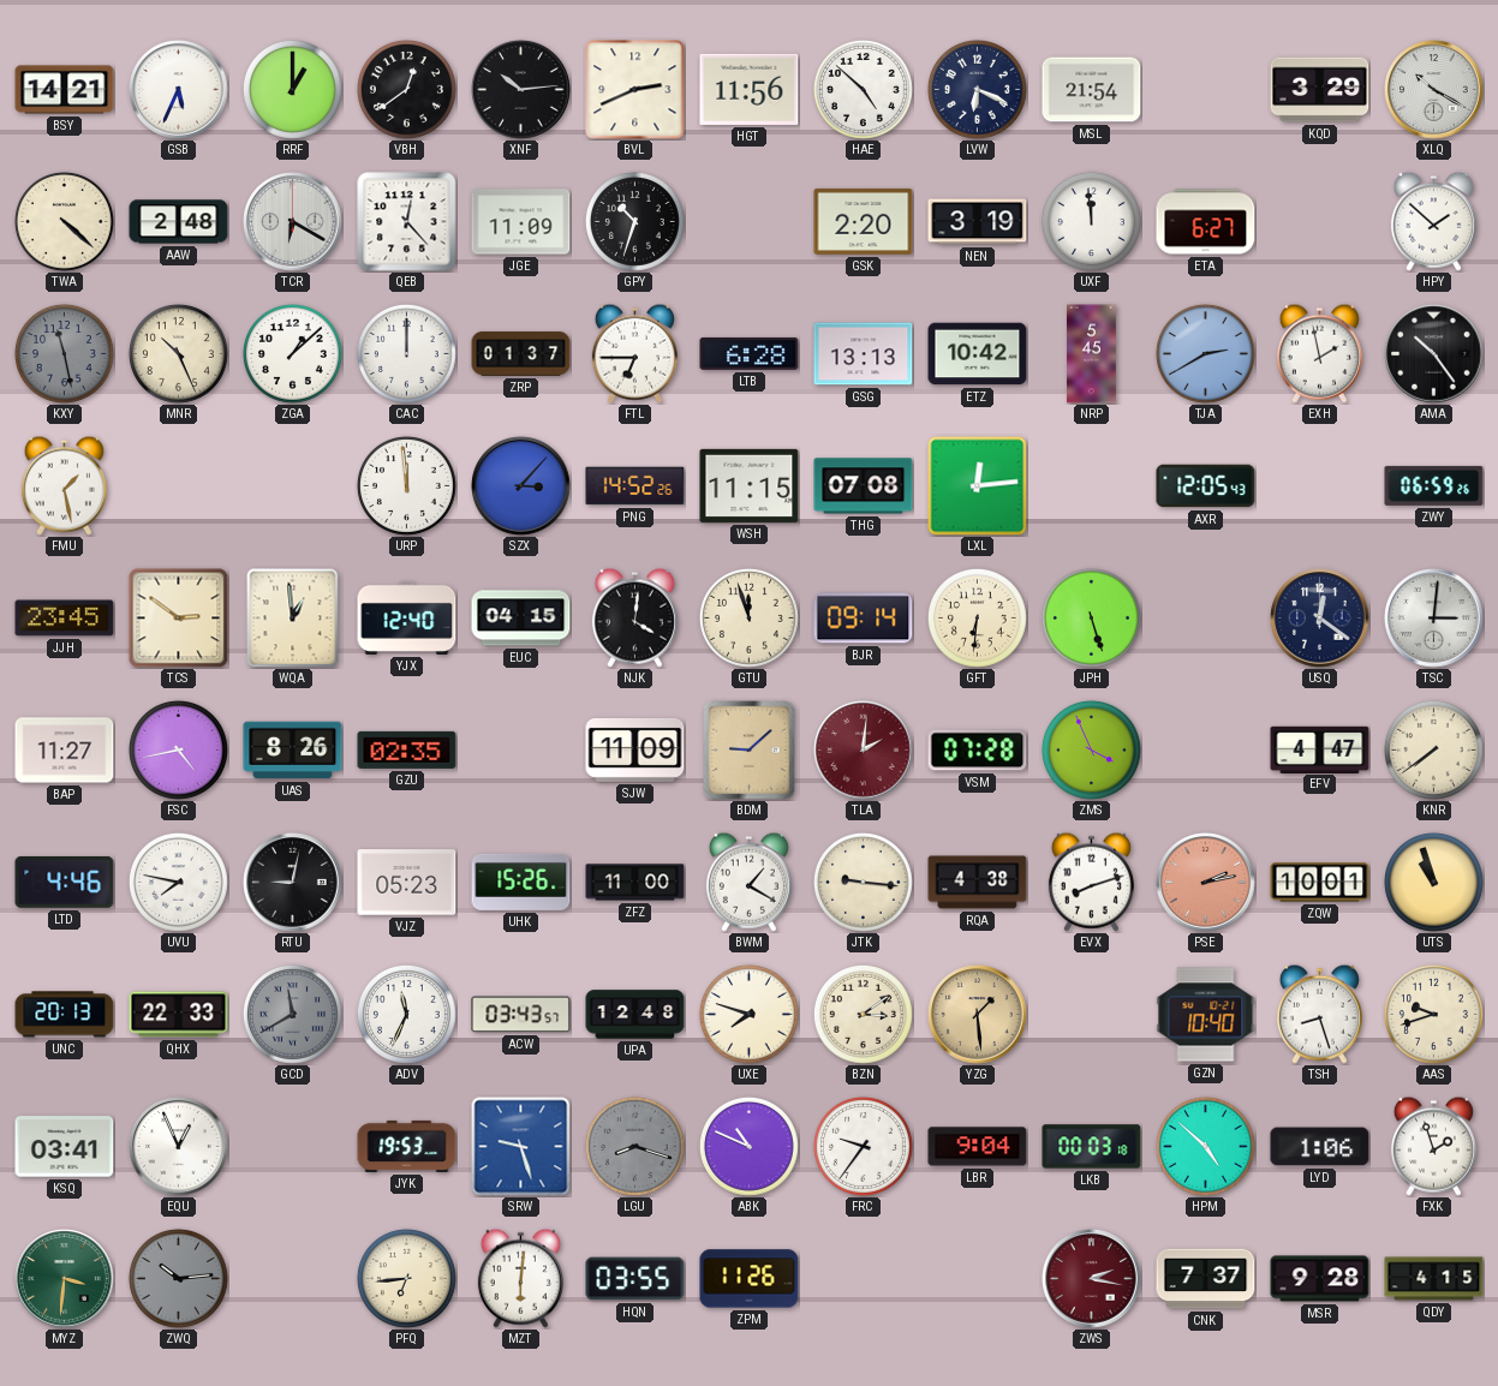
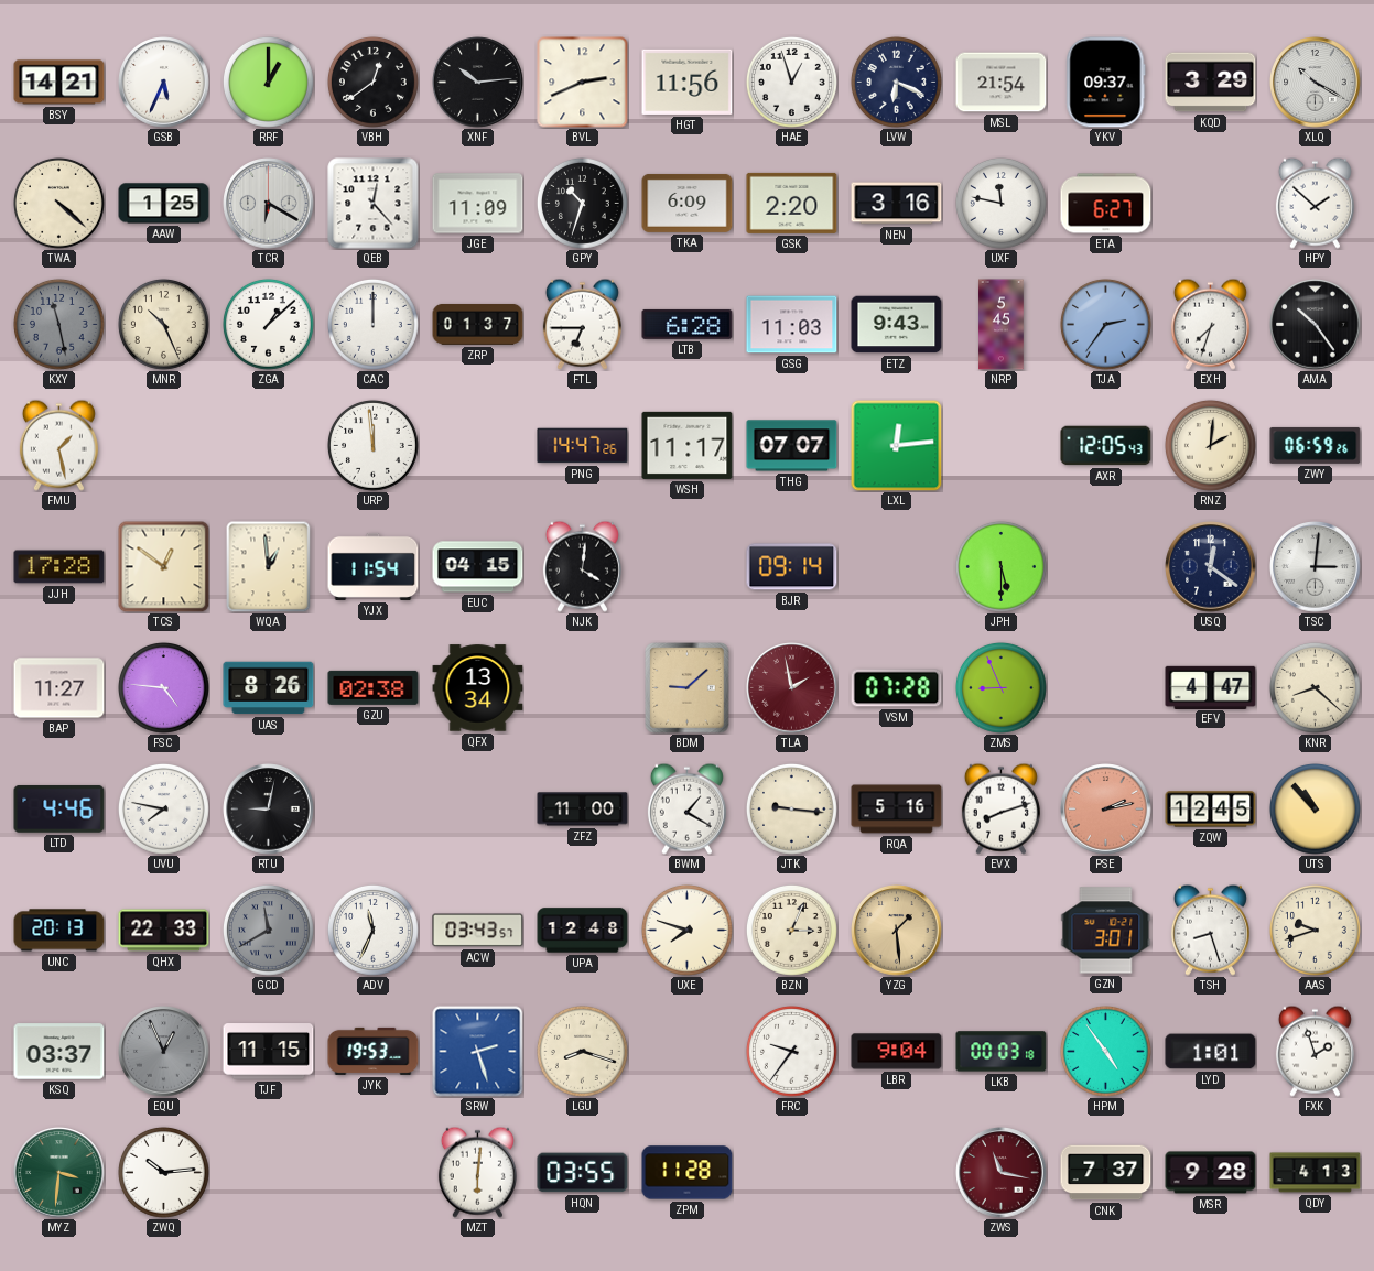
HAE: 4:52 -> 12:57
YKV: none -> 09:37
AAW: 2:48 -> 1:25
TKA: none -> 6:09
NEN: 3:19 -> 3:16
UXF: 11:59 -> 11:47
GSG: 13:13 -> 11:03
ETZ: 10:42 -> 9:43
TJA: 2:40 -> 2:36
EXH: 1:58 -> 7:33
SZX: 3:07 -> none
PNG: 14:52 -> 14:47
WSH: 11:15 -> 11:17
THG: 07:08 -> 07:07
RNZ: none -> 2:01
JJH: 23:45 -> 17:28
TCS: 2:51 -> 12:51
YJX: 12:40 -> 11:54
GTU: 11:57 -> none
GFT: 6:31 -> none
JPH: 5:27 -> 5:30
FSC: 4:43 -> 4:46
GZU: 02:35 -> 02:38
QFX: none -> 13:34
SJW: 11:09 -> none
TLA: 2:01 -> 1:58
ZMS: 3:56 -> 8:56
KNR: 7:39 -> 8:22
VJZ: 05:23 -> none
UHK: 15:26 -> none
RQA: 4:38 -> 5:16
ZQW: 10:01 -> 12:45
UTS: 10:57 -> 10:53
BZN: 3:09 -> 3:04
GZN: 10:40 -> 3:01
KSQ: 03:41 -> 03:37
EQU dial: white -> grey
TJF: none -> 11:15
SRW: 9:27 -> 2:27
LGU dial: grey -> cream
ABK: 10:49 -> none
HPM: 4:52 -> 4:54
LYD: 1:06 -> 1:01
ZWQ dial: grey -> white
PFQ: 6:44 -> none
ZPM: 11:26 -> 11:28
ZWS: 2:17 -> 11:17
QDY: 4:15 -> 4:13
